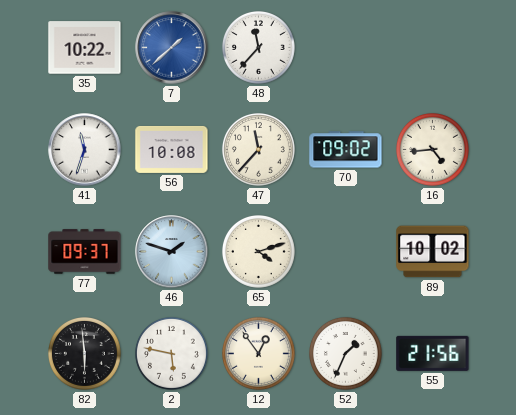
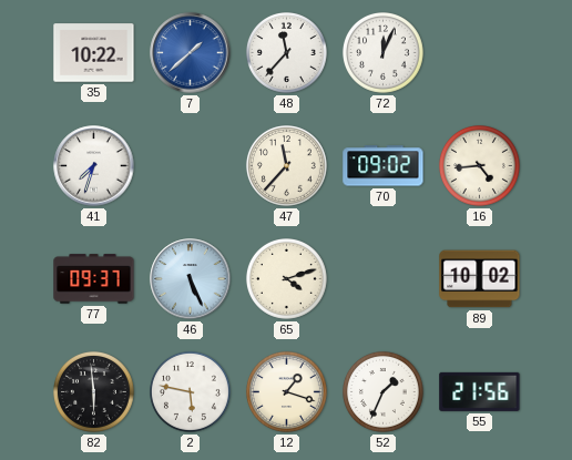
72: none -> 12:04
41: 11:33 -> 7:33
56: 10:08 -> none
46: 1:48 -> 5:26
12: 12:54 -> 1:18
